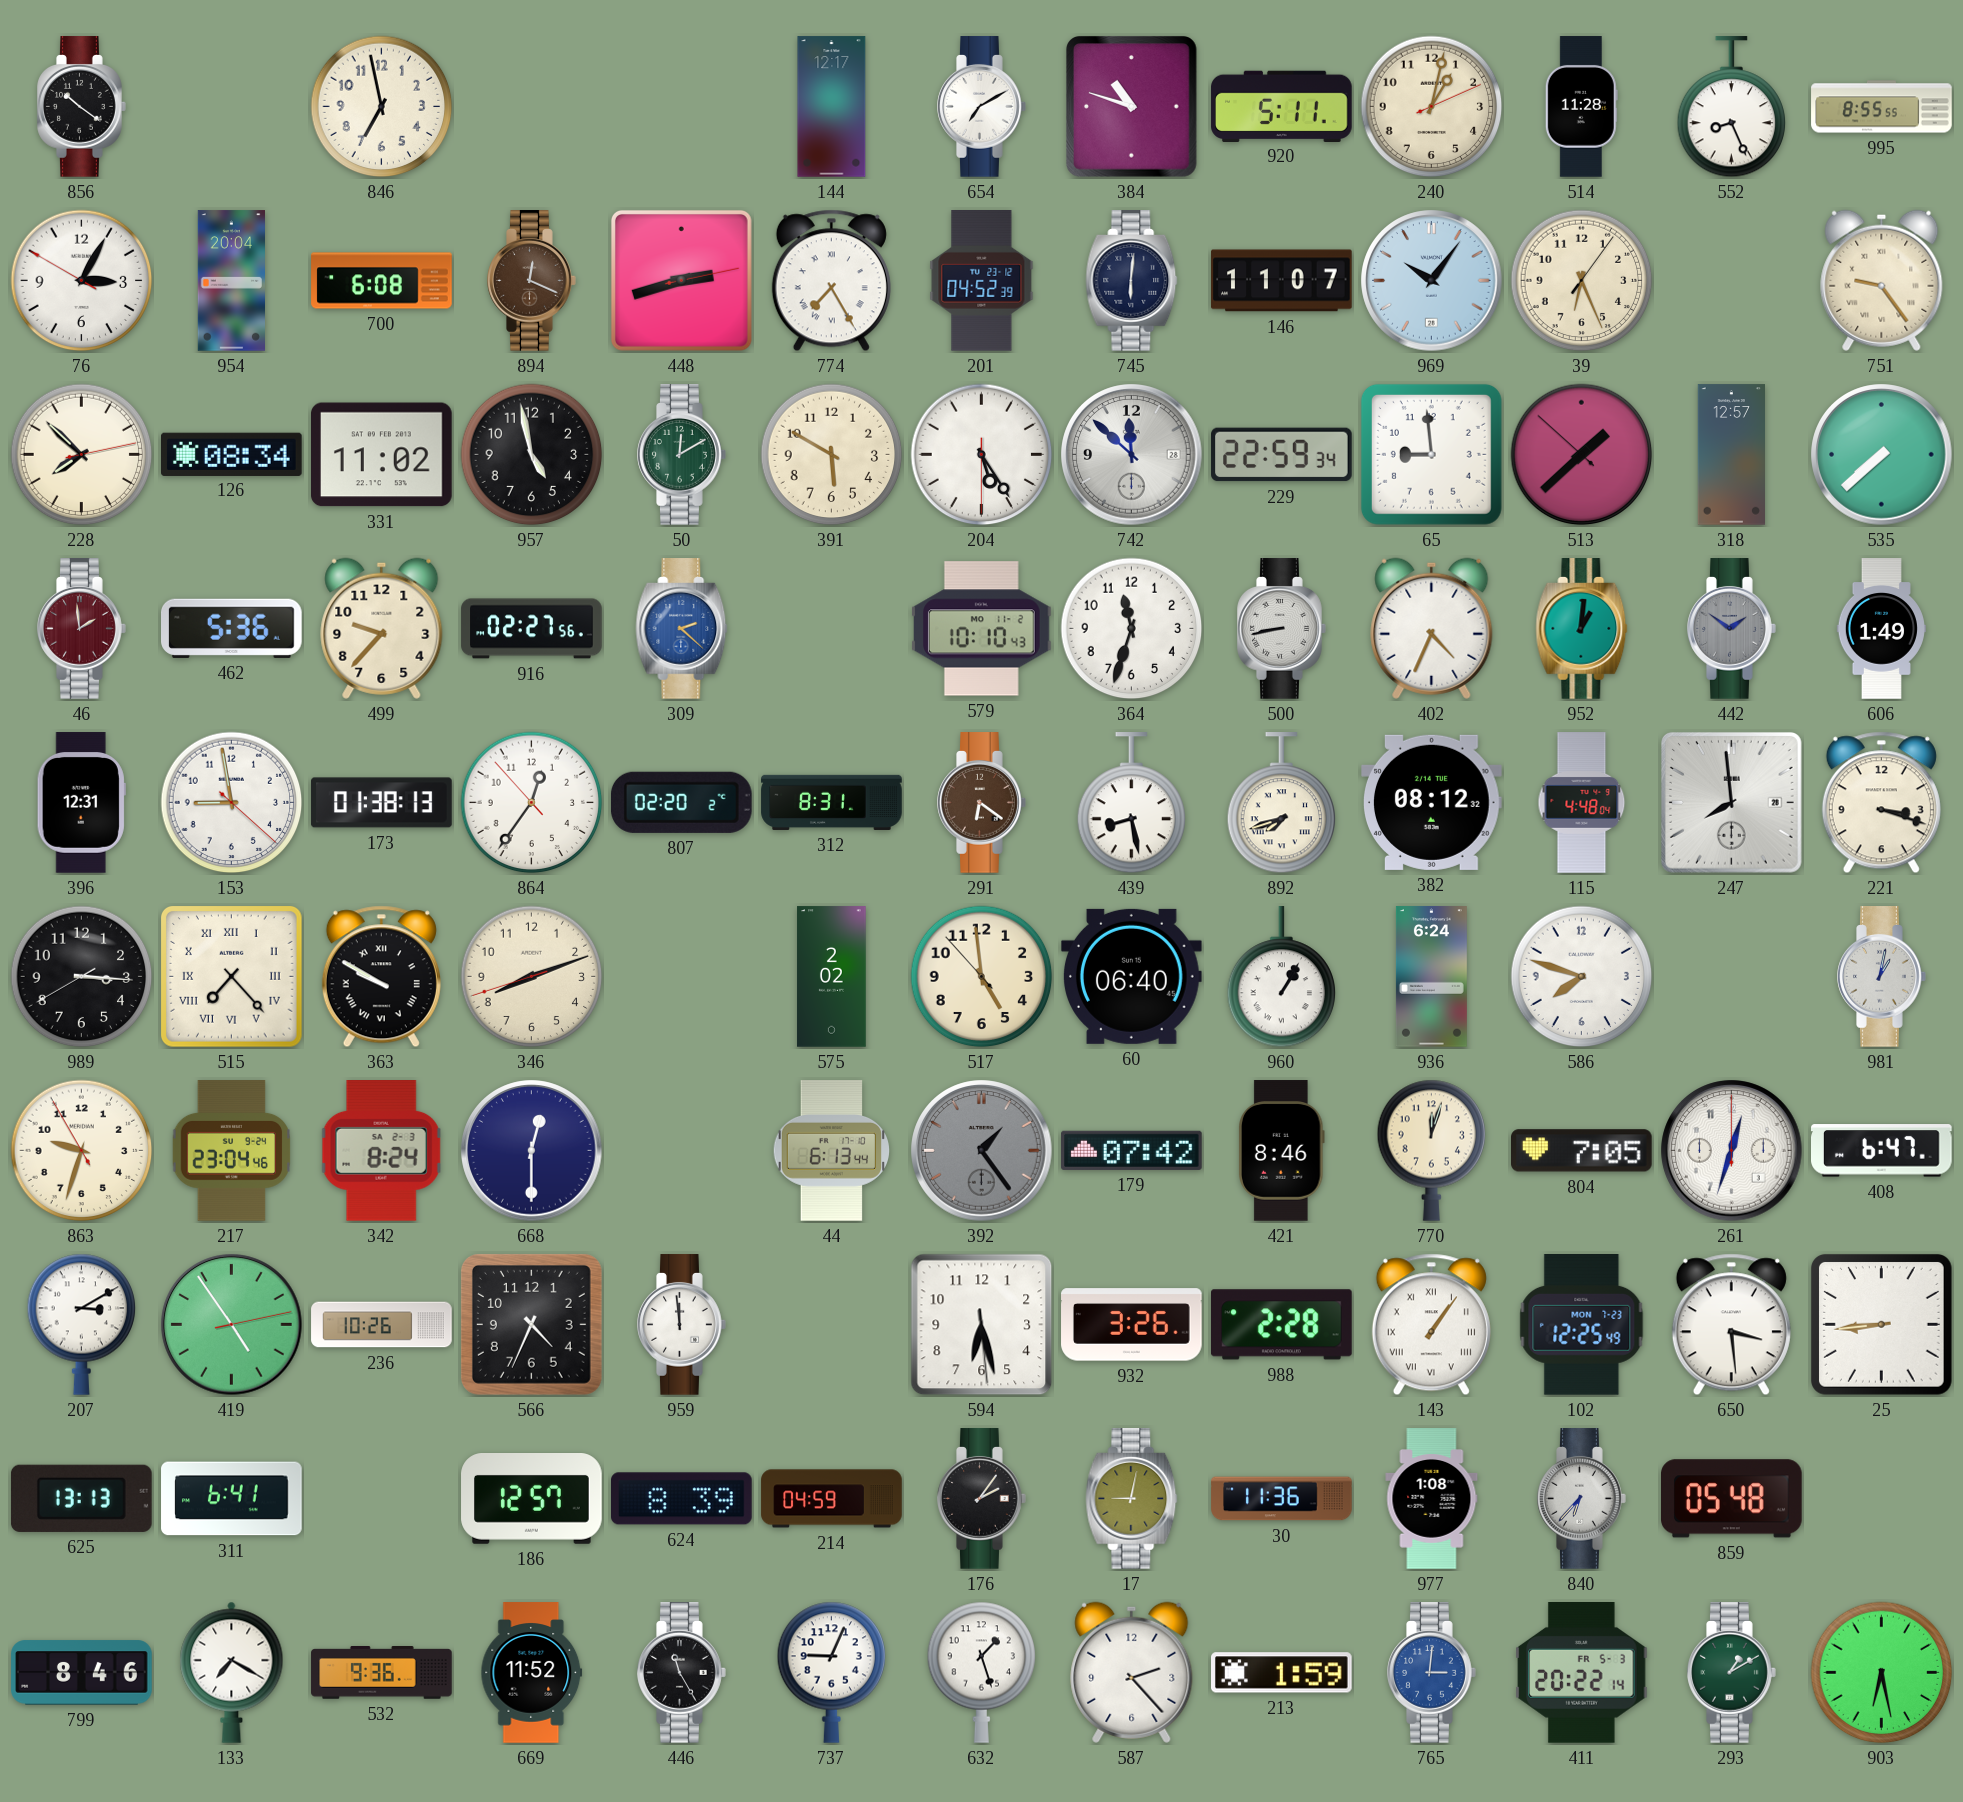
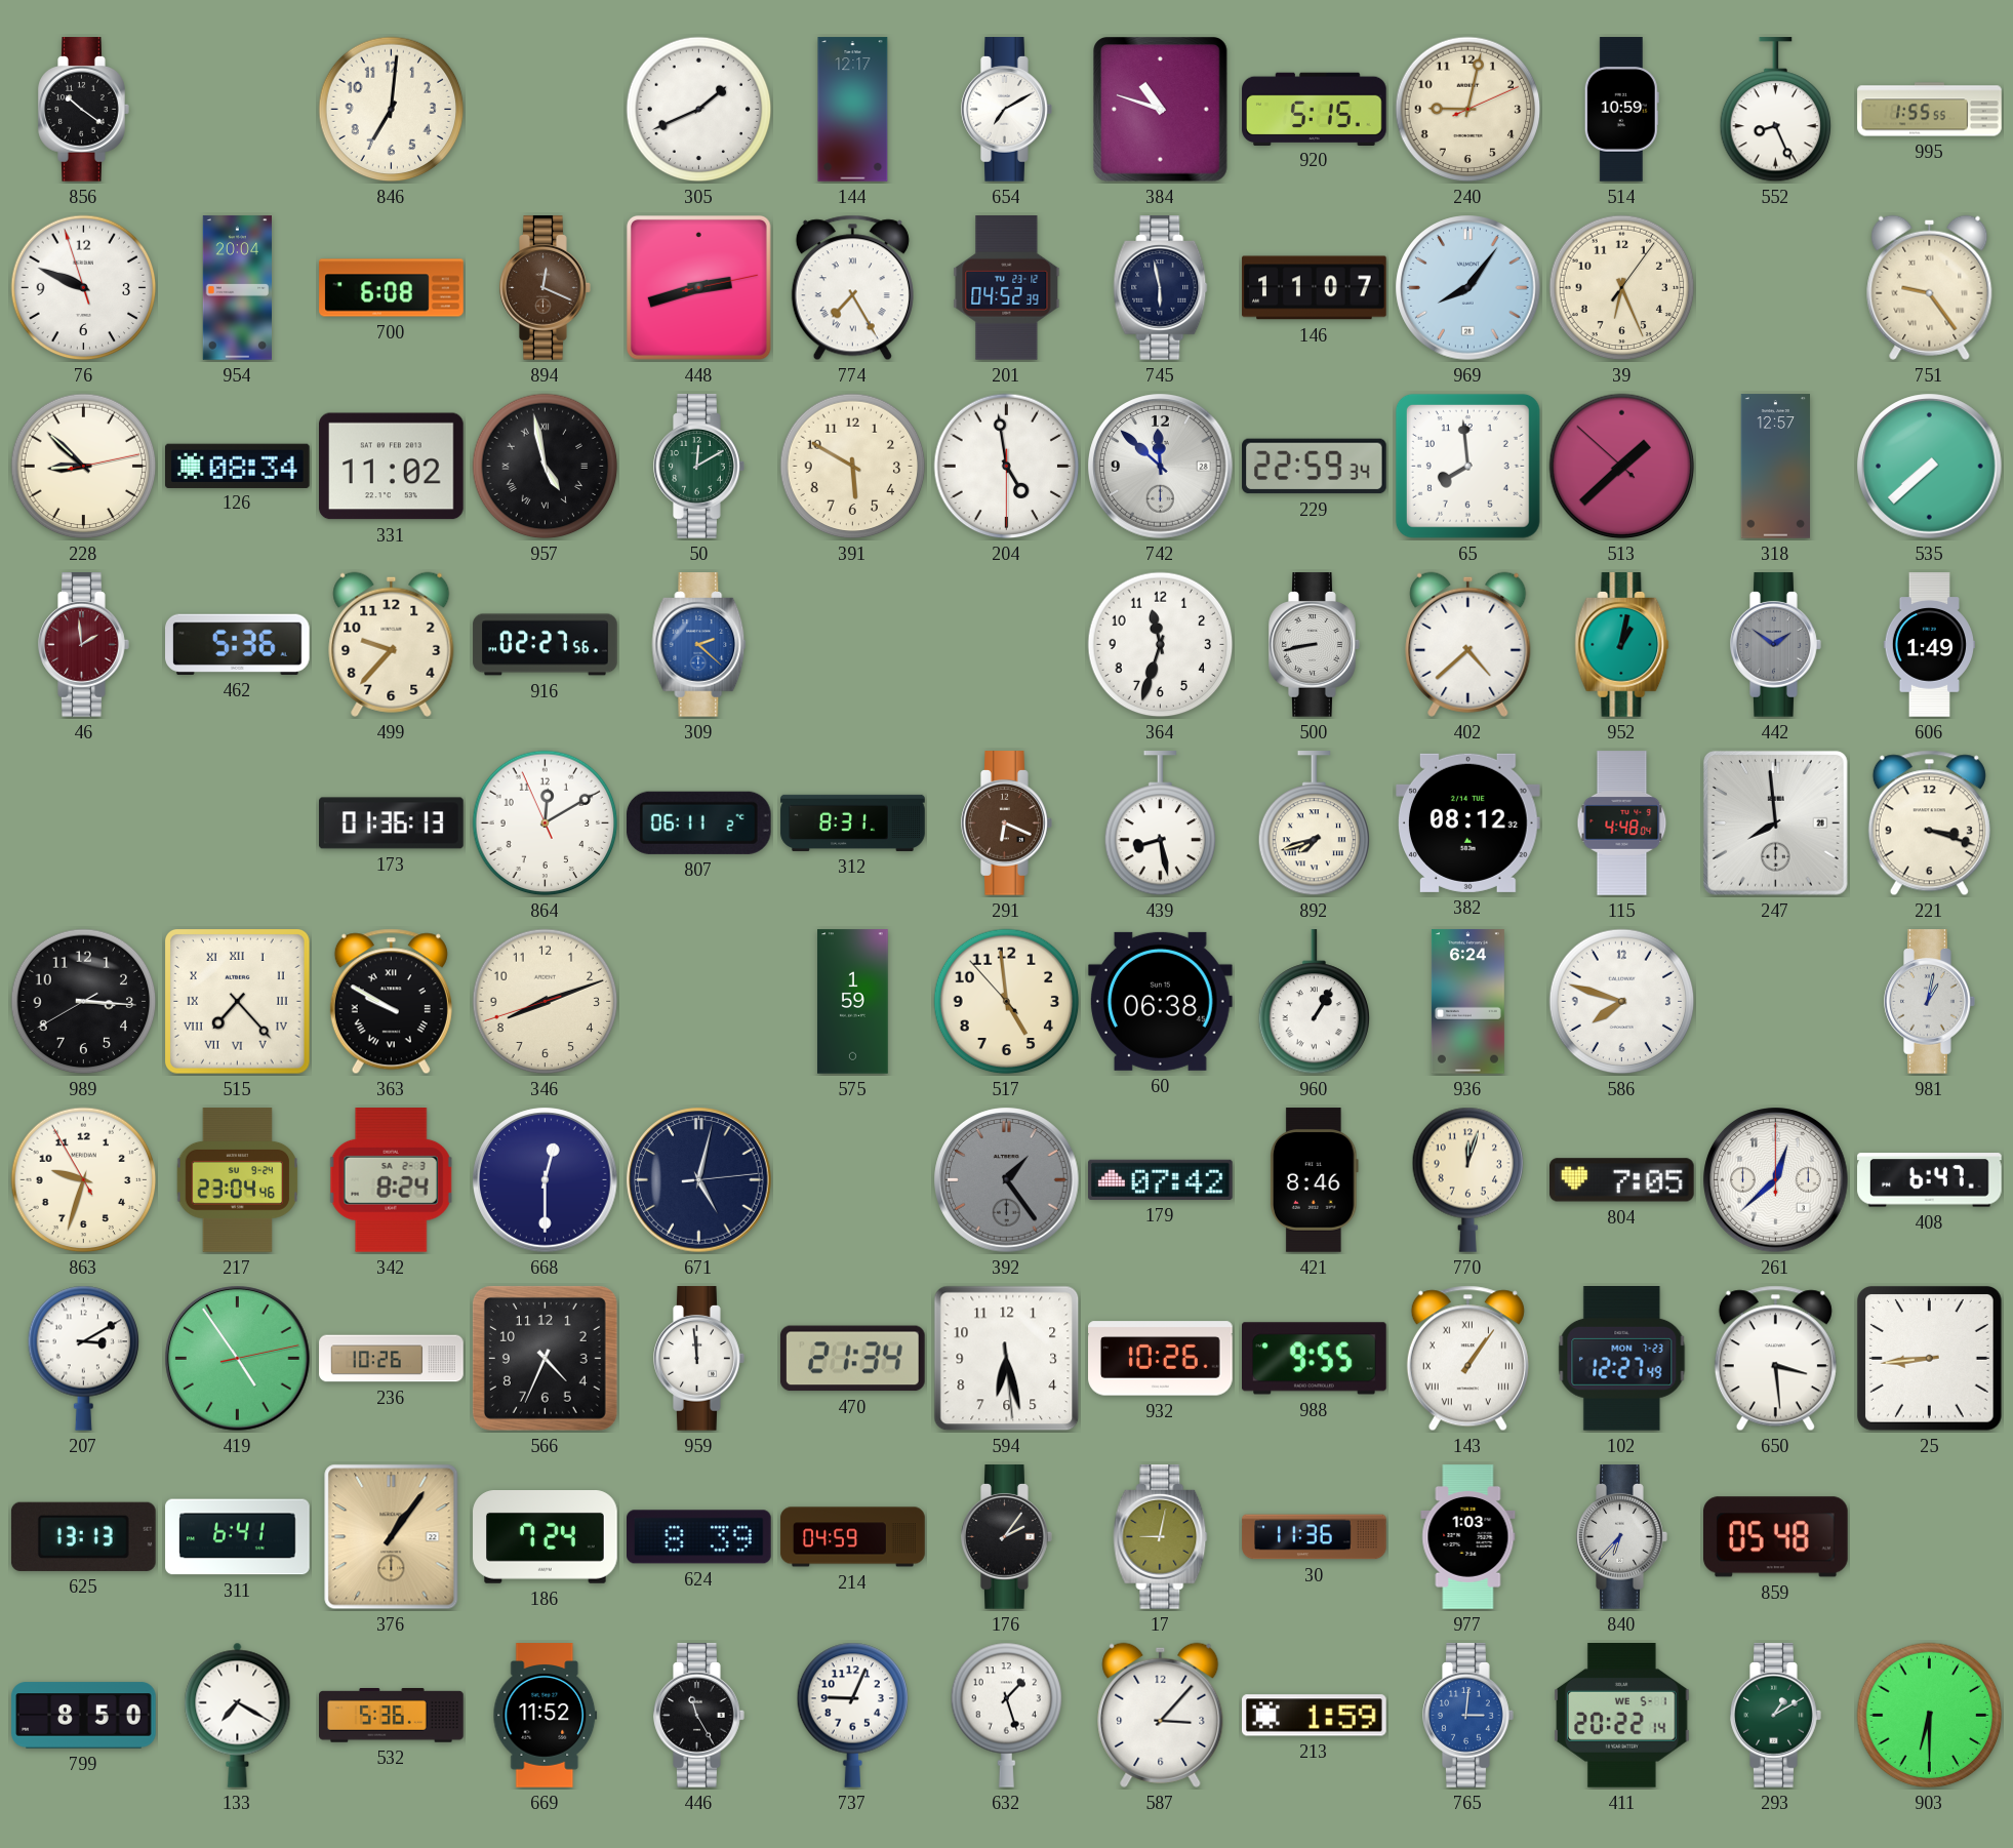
846: 6:58 -> 7:01
305: none -> 1:41
920: 5:11 -> 5:15
240: 1:02 -> 9:02
514: 11:28 -> 10:59
995: 8:55 -> 1:55
76: 3:04 -> 9:48
745: 6:01 -> 5:58
969: 10:06 -> 8:06
228: 7:52 -> 8:52
957 numerals: Arabic -> Roman
204: 5:24 -> 4:58
65: 8:59 -> 7:59
579: 10:10 -> none
402: 4:34 -> 4:38
952: 1:01 -> 1:02
396: 12:31 -> none
153: 8:58 -> none
173: 01:38 -> 01:36
864: 12:35 -> 12:09
807: 02:20 -> 06:11
291: 6:21 -> 6:19
575: 2:02 -> 1:59
60: 06:40 -> 06:38
671: none -> 5:02
44: 6:13 -> none
261: 12:33 -> 12:38
470: none -> 21:34
932: 3:26 -> 10:26
988: 2:28 -> 9:55
102: 12:25 -> 12:27
376: none -> 1:06
186: 12:57 -> 7:24
977: 1:08 -> 1:03
799: 8:46 -> 8:50
532: 9:36 -> 5:36
587: 2:23 -> 3:07
411 date: FR 5-3 -> WE 5-1
903: 6:28 -> 6:30
